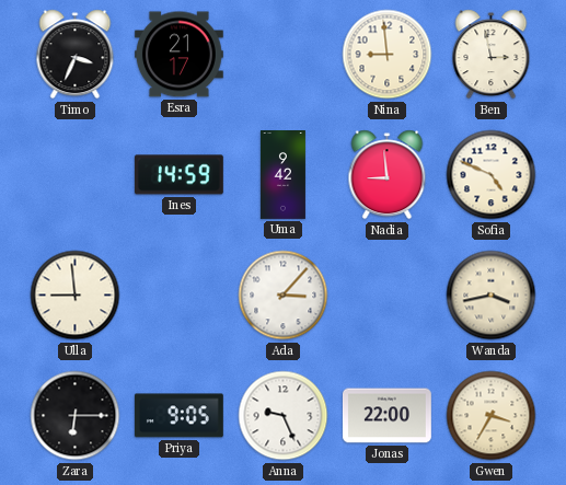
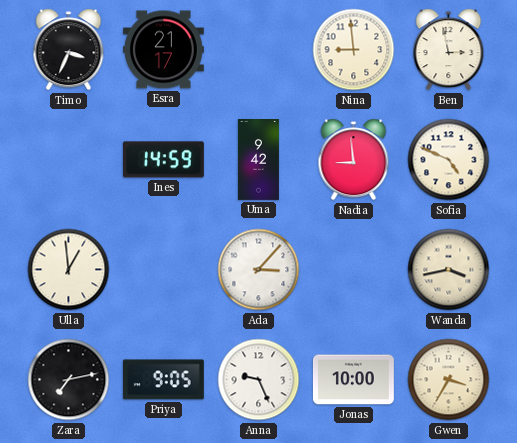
Ulla: 8:59 -> 12:59
Zara: 6:15 -> 7:13
Jonas: 22:00 -> 10:00
